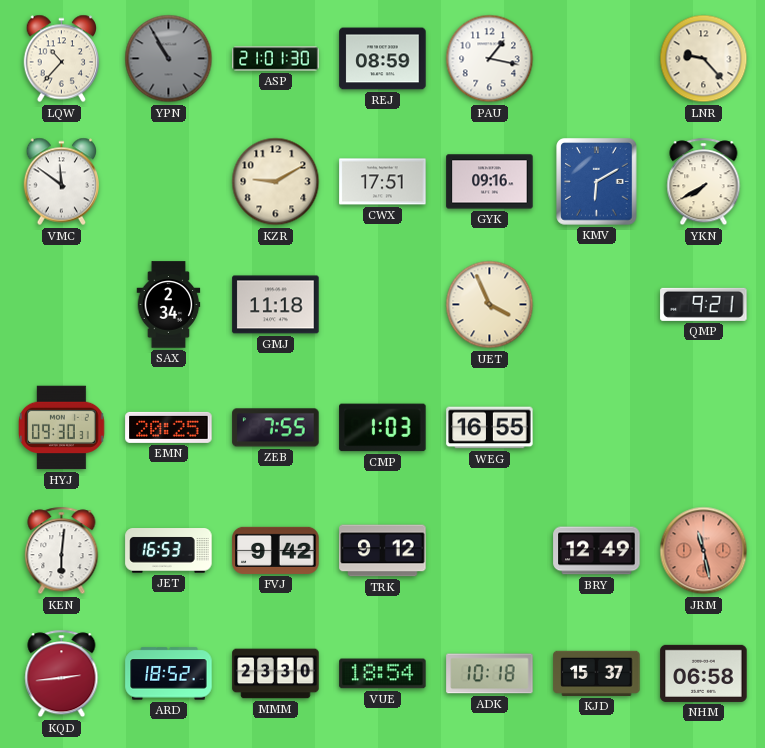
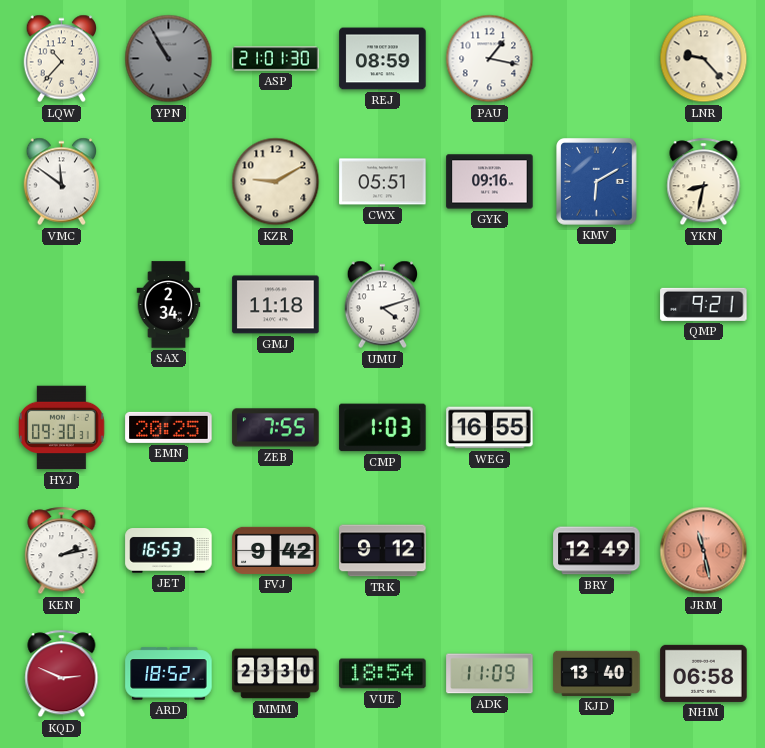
CWX: 17:51 -> 05:51
YKN: 7:40 -> 8:32
UMU: none -> 4:12
UET: 3:56 -> none
KEN: 6:01 -> 2:13
KQD: 2:44 -> 2:49
ADK: 10:18 -> 11:09
KJD: 15:37 -> 13:40
